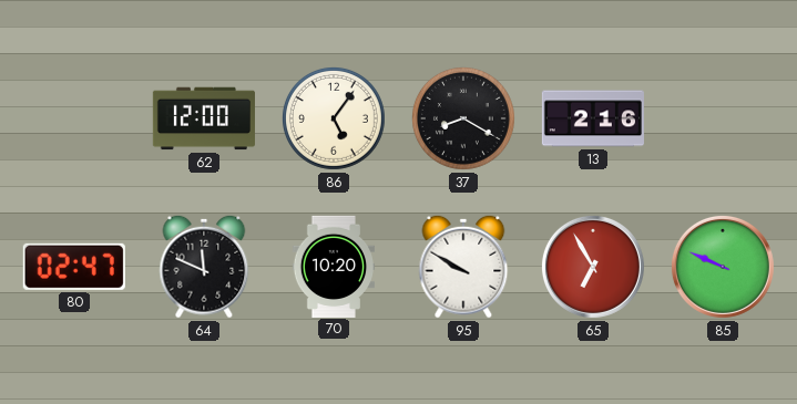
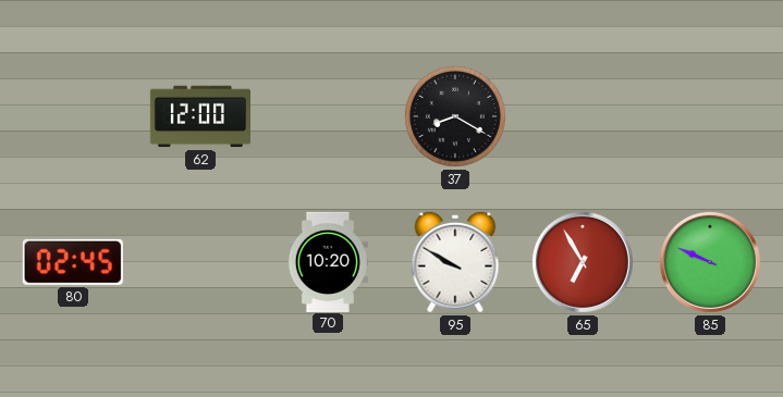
86: 5:06 -> none
13: 2:16 -> none
80: 02:47 -> 02:45
64: 11:49 -> none
